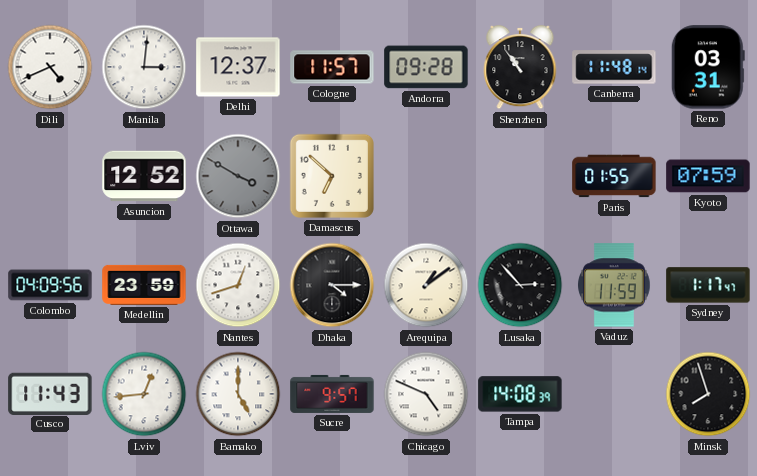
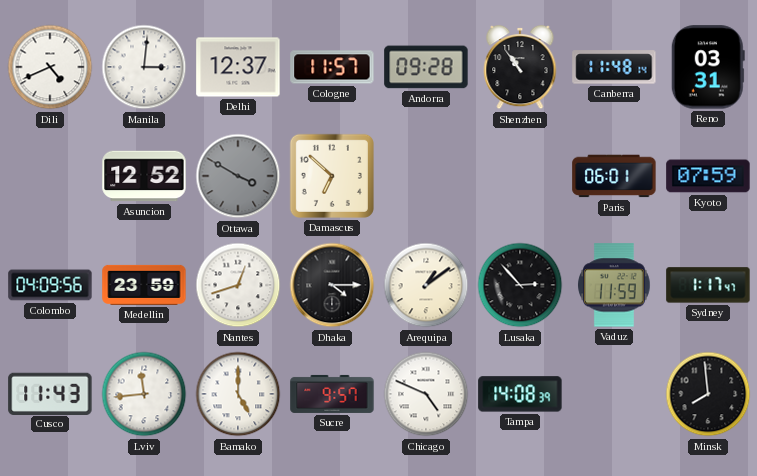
Paris: 01:55 -> 06:01
Lviv: 12:44 -> 11:44
Minsk: 7:57 -> 7:59
